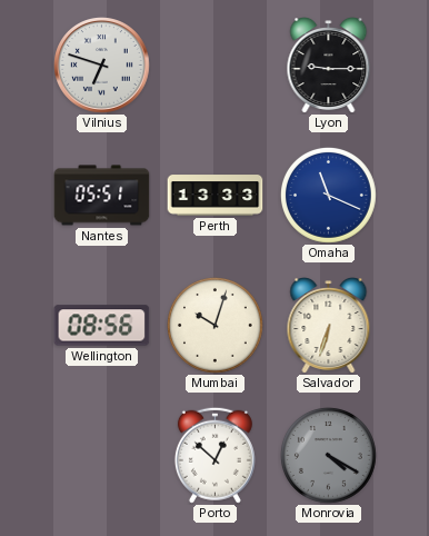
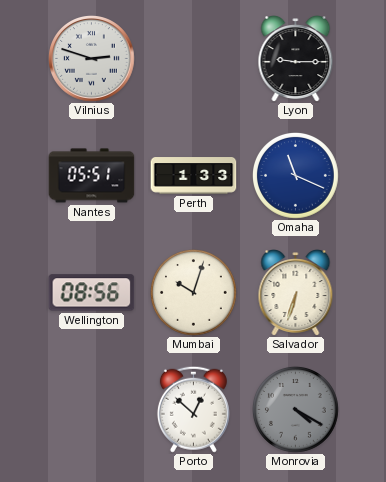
Vilnius: 6:48 -> 2:48
Perth: 13:33 -> 1:33
